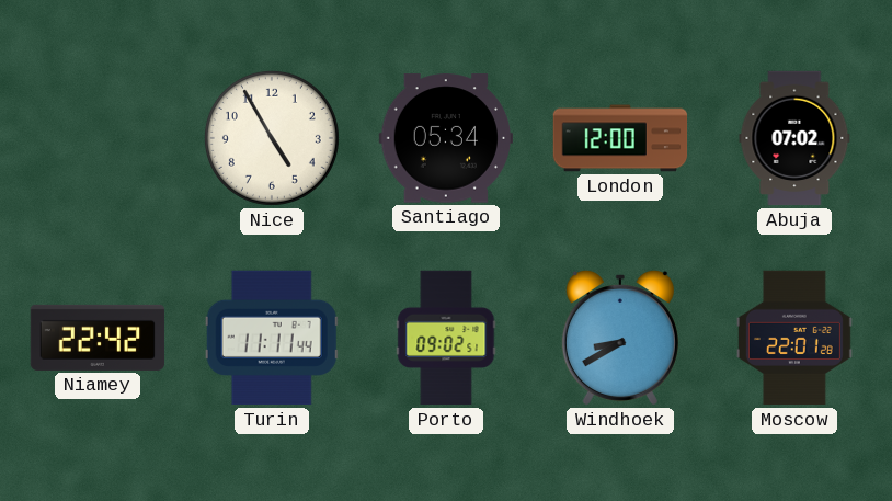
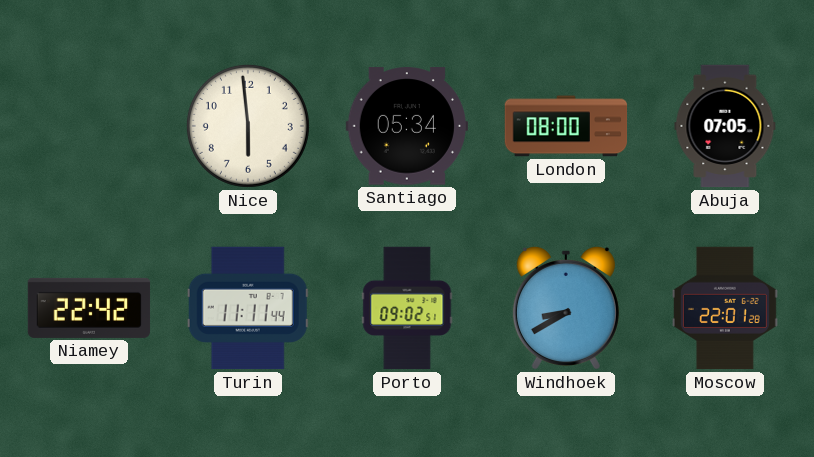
Nice: 4:55 -> 5:59
London: 12:00 -> 08:00
Abuja: 07:02 -> 07:05
